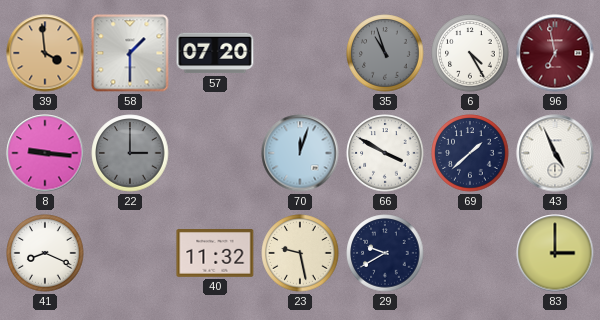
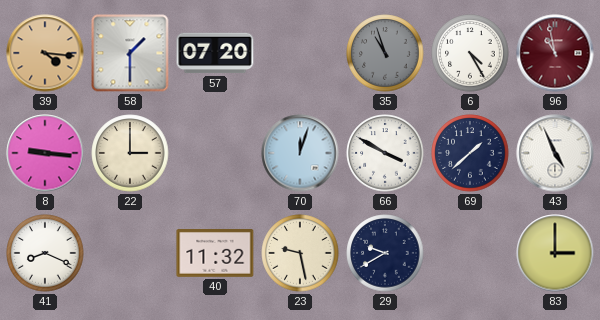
39: 3:59 -> 4:16
96: 6:58 -> 10:58
22 dial: grey -> cream
